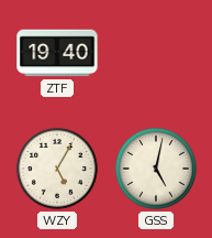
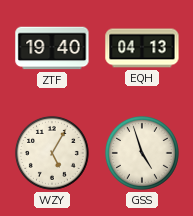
EQH: none -> 04:13
GSS: 5:02 -> 4:57
